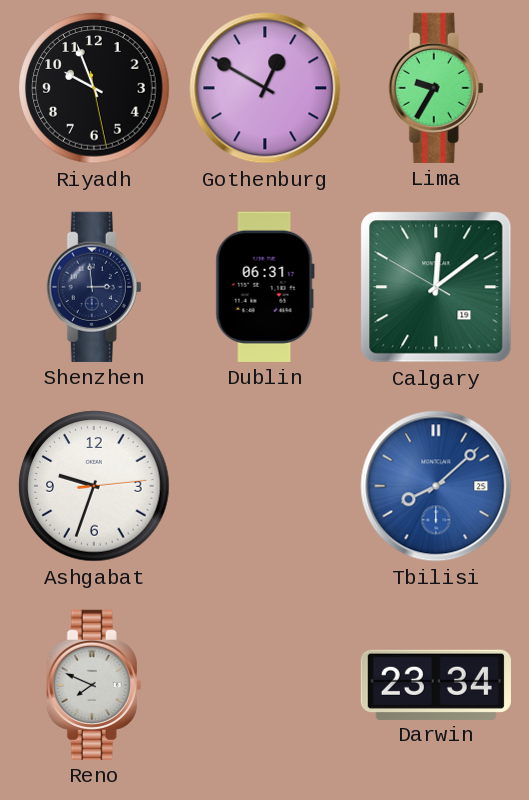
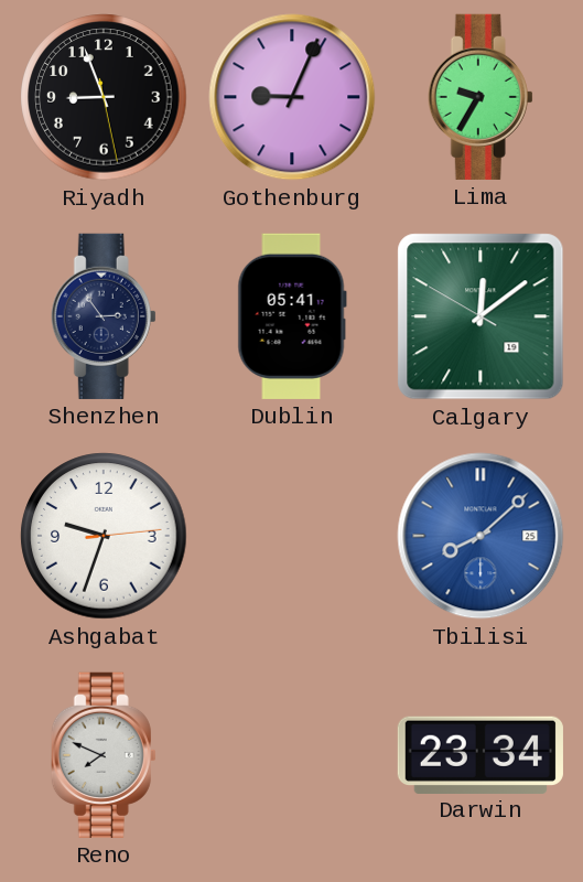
Riyadh: 9:56 -> 8:56
Gothenburg: 12:50 -> 9:04
Shenzhen: 2:59 -> 2:54
Dublin: 06:31 -> 05:41
